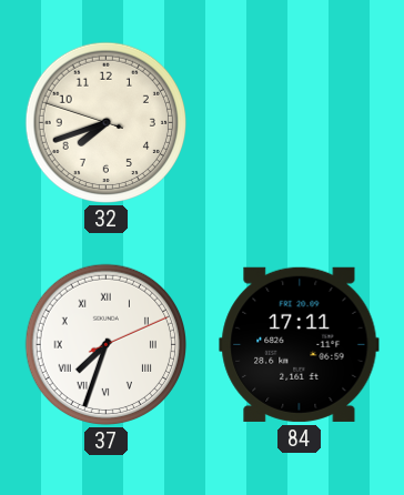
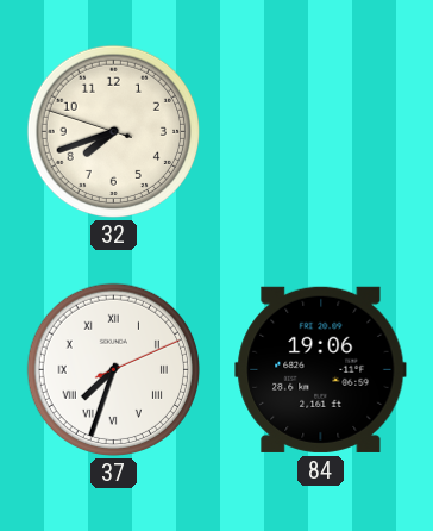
84: 17:11 -> 19:06
